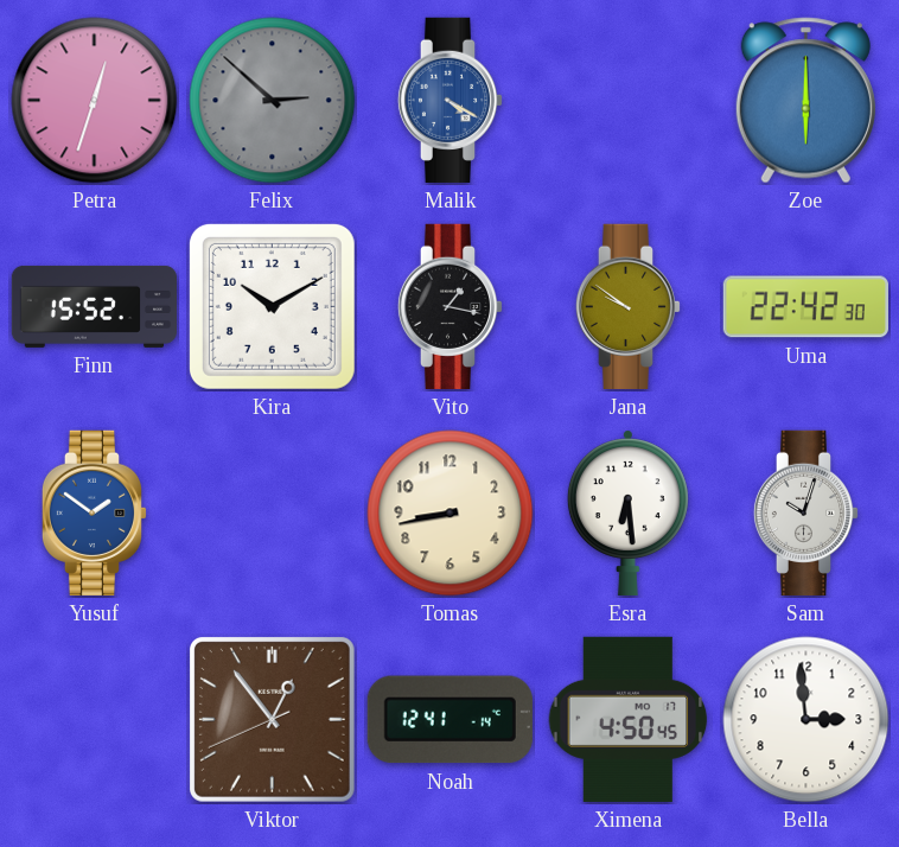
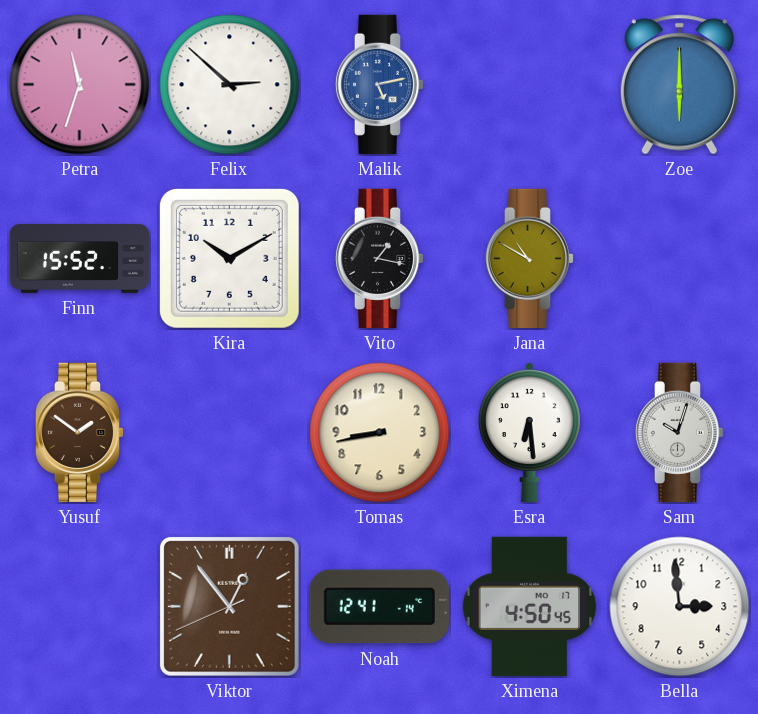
Petra: 12:33 -> 11:33
Felix dial: grey -> white
Malik: 4:20 -> 5:13
Jana: 9:51 -> 10:50
Uma: 22:42 -> none
Yusuf dial: blue -> brown
